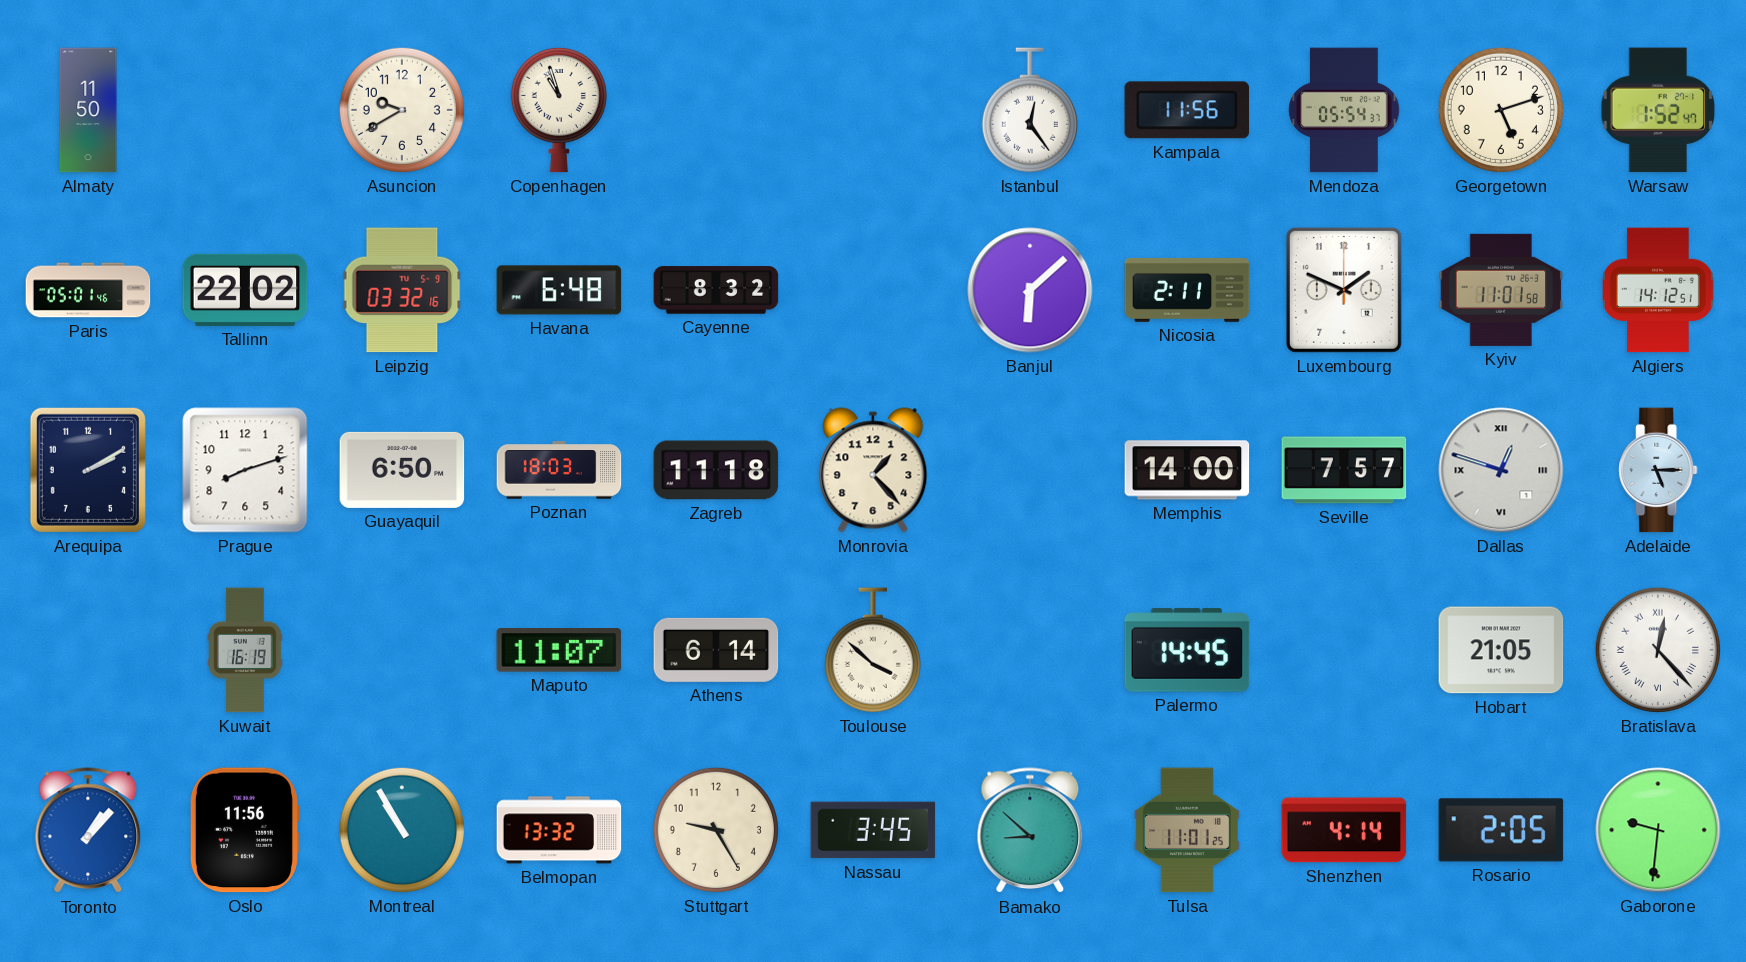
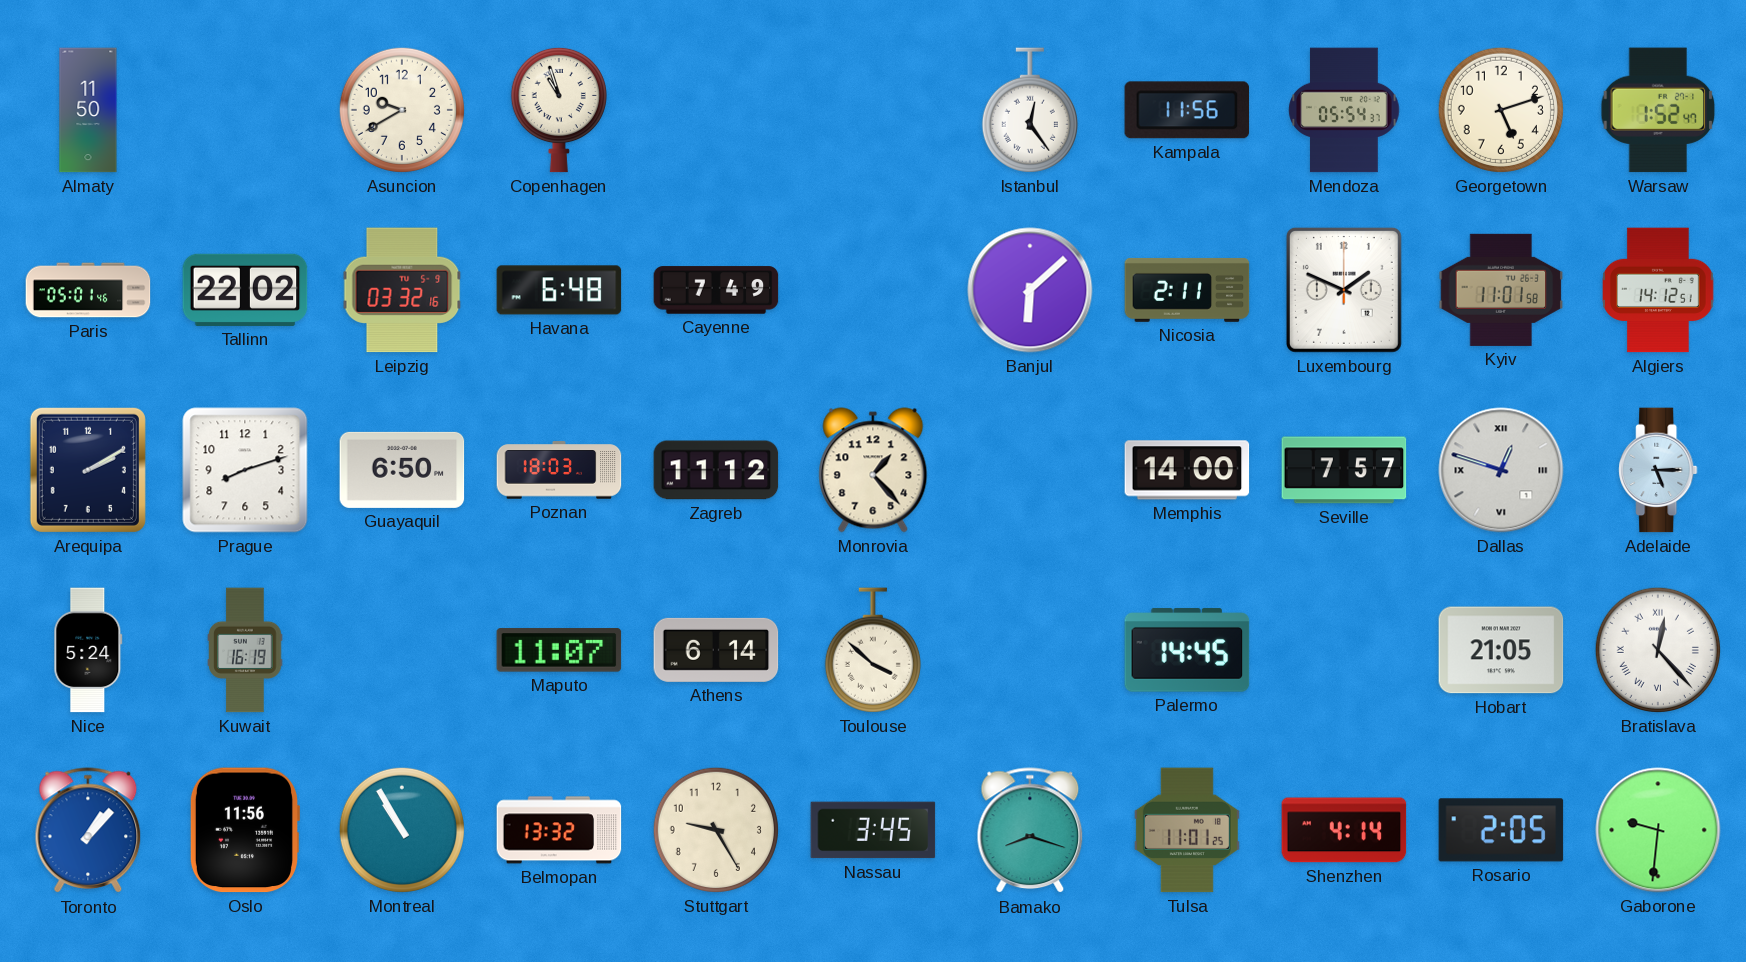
Cayenne: 8:32 -> 7:49
Zagreb: 11:18 -> 11:12
Nice: none -> 5:24
Bamako: 8:52 -> 8:18
